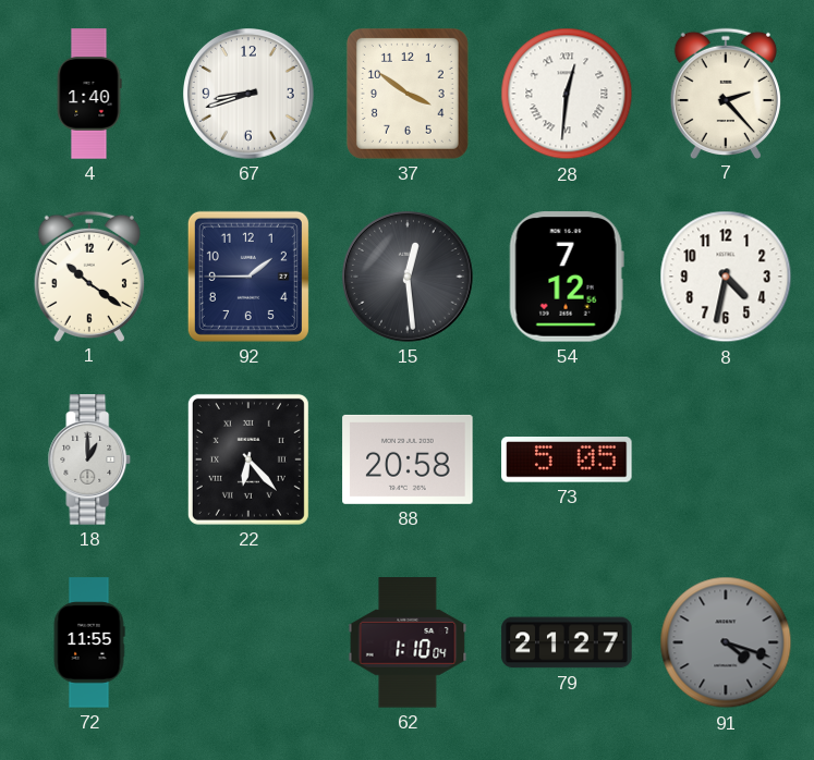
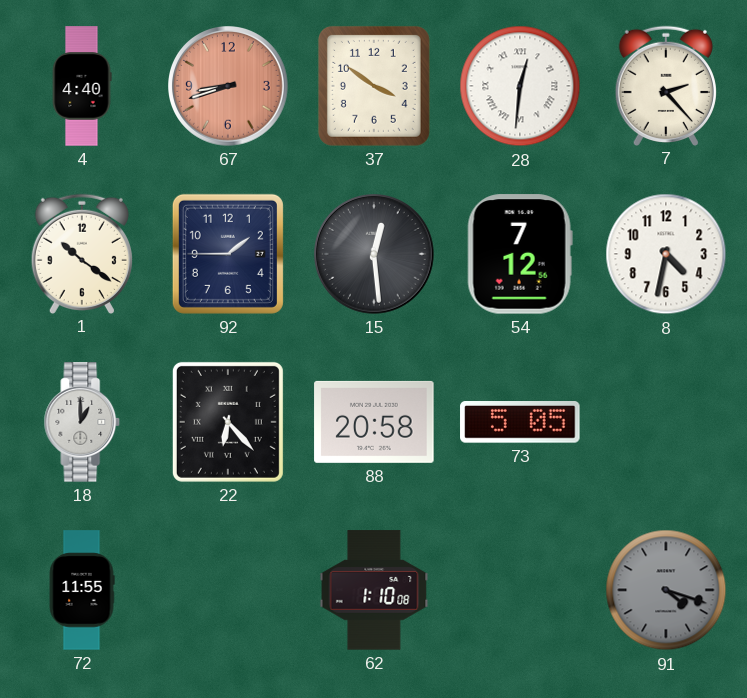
4: 1:40 -> 4:40
67 dial: white -> salmon
62: 1:10:04 -> 1:10:08
79: 21:27 -> none
